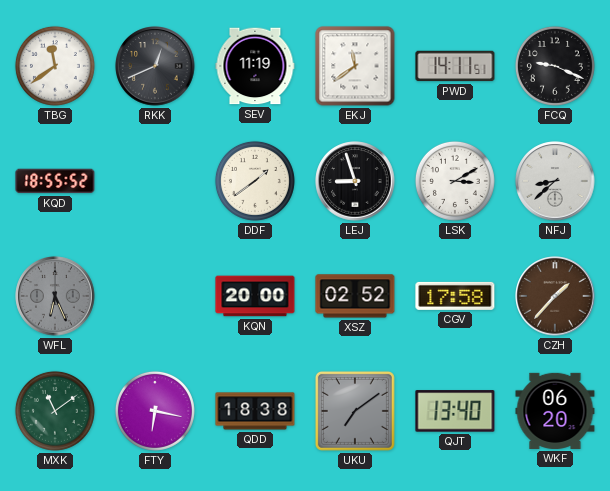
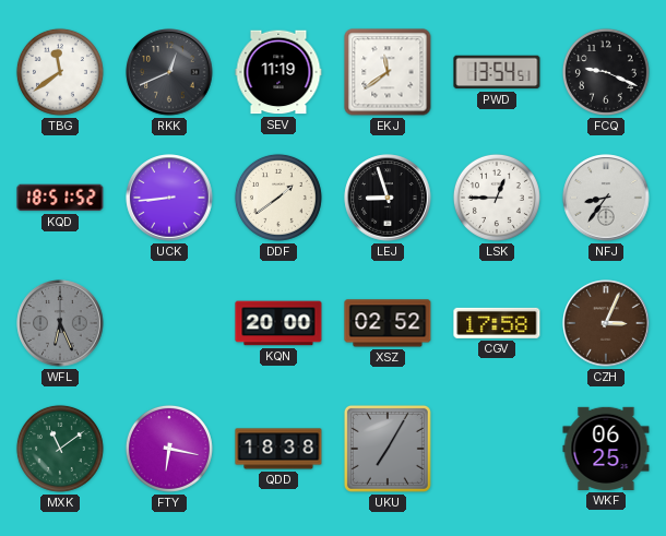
PWD: 14:11 -> 13:54
KQD: 18:55 -> 18:51
UCK: none -> 8:44
LSK: 3:10 -> 12:45
NFJ: 8:38 -> 8:36
CZH: 1:37 -> 3:04
UKU: 7:09 -> 7:05
QJT: 13:40 -> none
WKF: 06:20 -> 06:25
